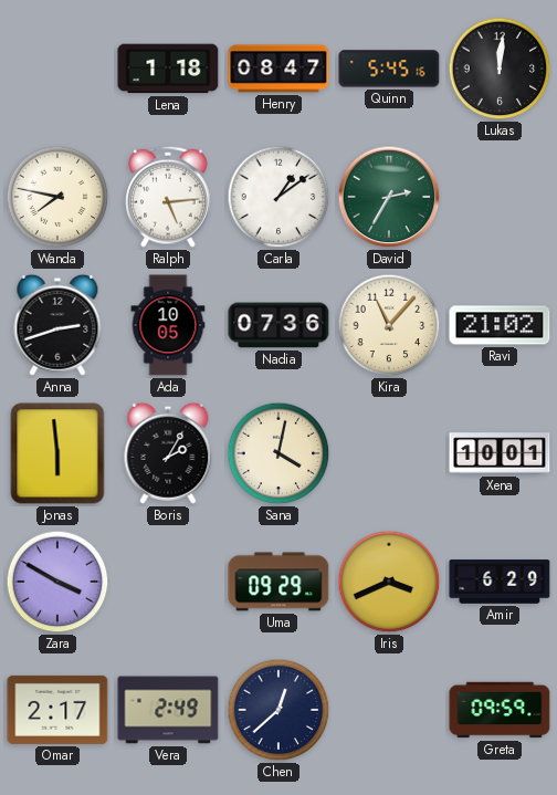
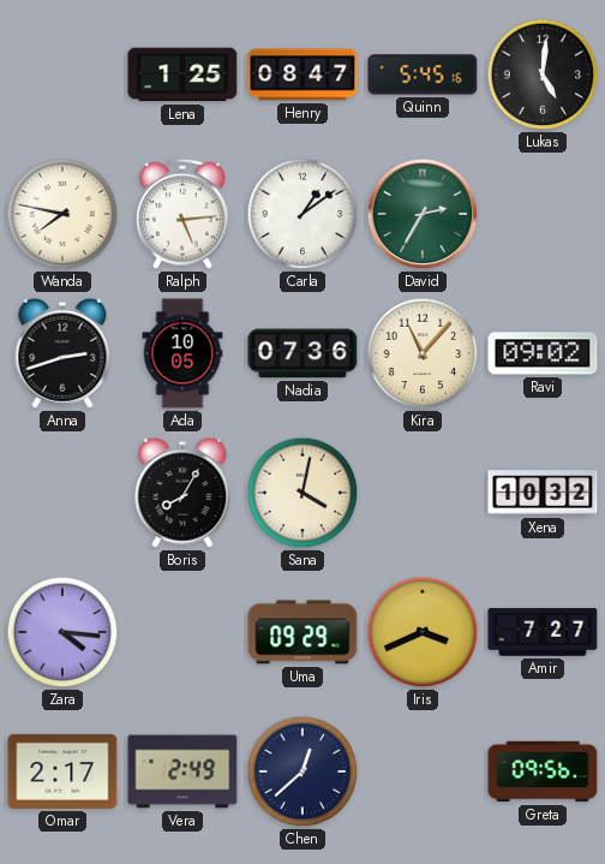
Lena: 1:18 -> 1:25
Lukas: 12:01 -> 5:01
Ravi: 21:02 -> 09:02
Jonas: 5:59 -> none
Boris: 2:05 -> 8:05
Xena: 10:01 -> 10:32
Zara: 3:50 -> 4:16
Amir: 6:29 -> 7:27
Greta: 09:59 -> 09:56
